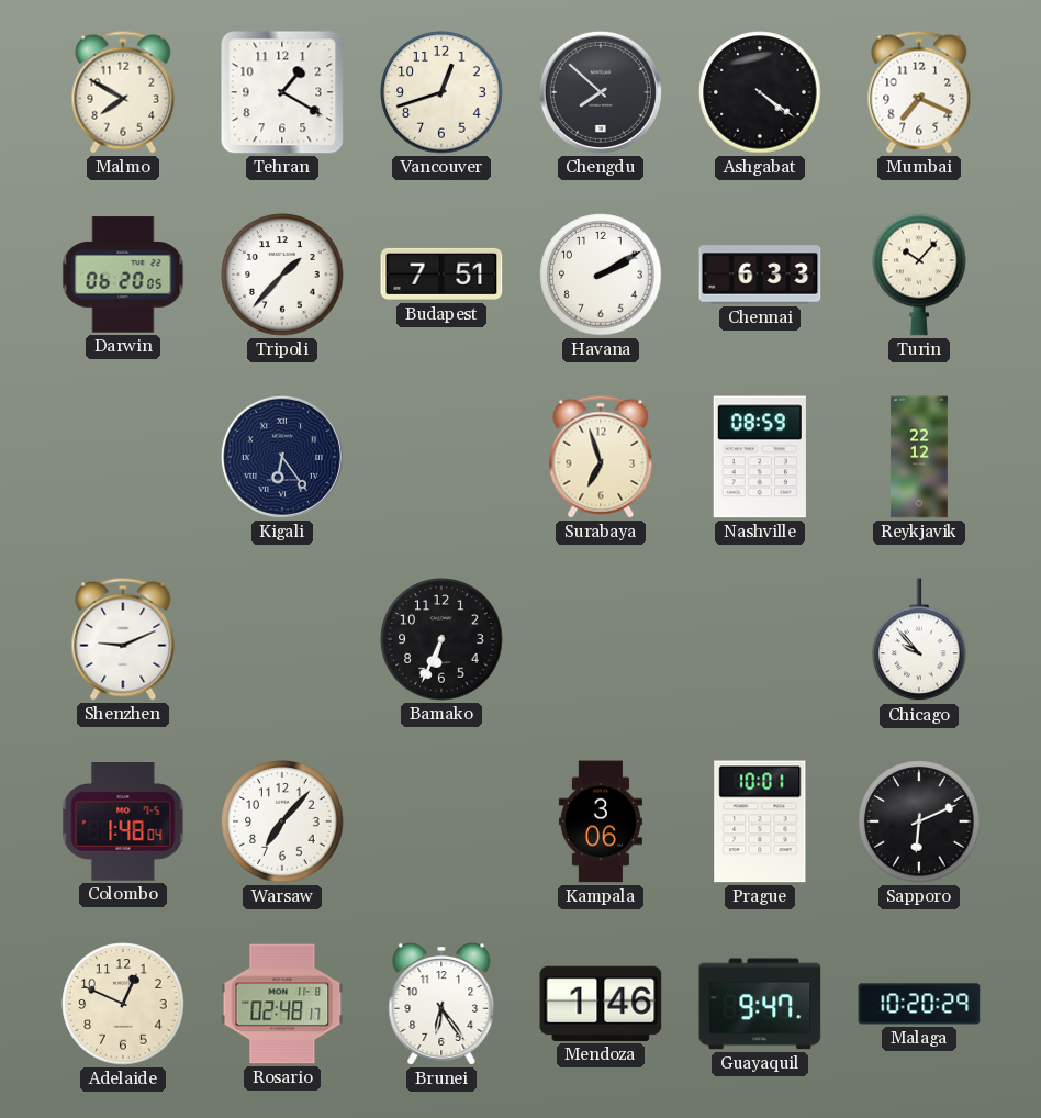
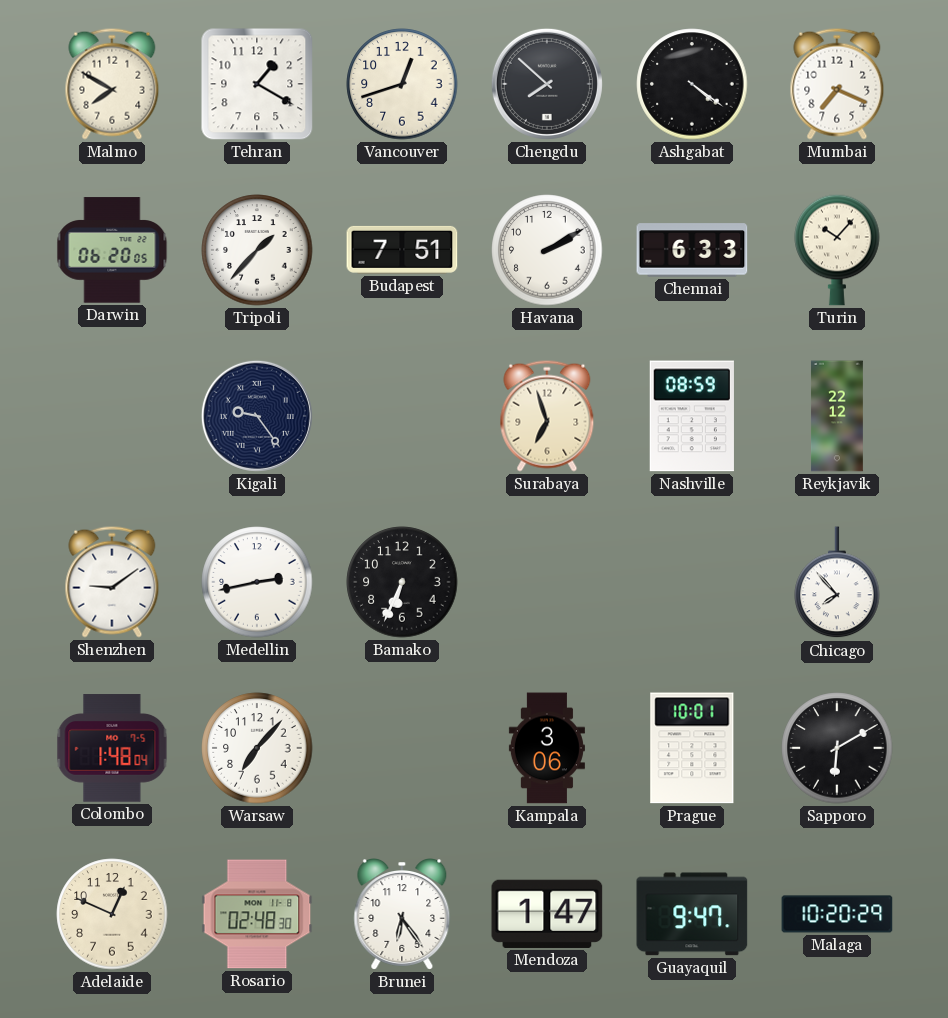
Kigali: 6:24 -> 9:24
Shenzhen: 9:11 -> 9:09
Medellin: none -> 2:43
Chicago: 9:53 -> 7:53
Sapporo: 6:11 -> 6:10
Rosario: 02:48:17 -> 02:48:30
Mendoza: 1:46 -> 1:47
